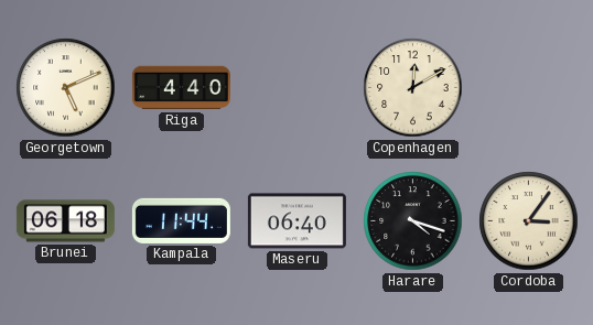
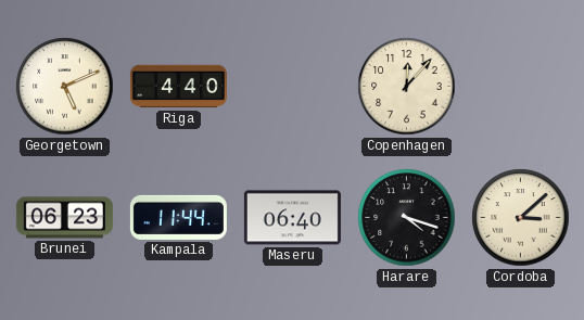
Copenhagen: 12:10 -> 12:07
Brunei: 06:18 -> 06:23
Cordoba: 3:06 -> 3:08
